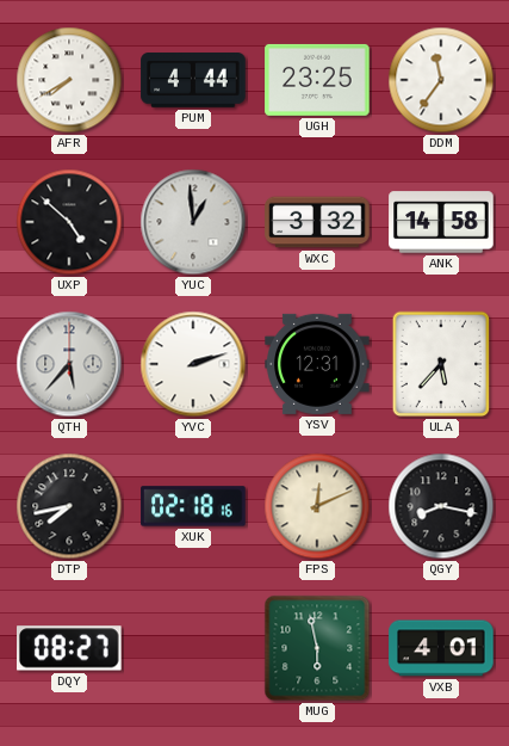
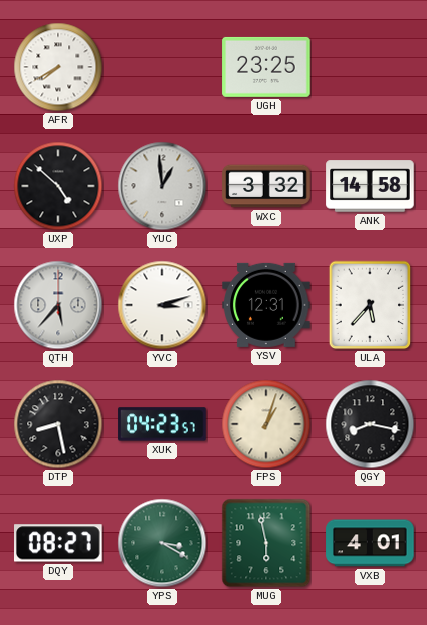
PUM: 4:44 -> none
DDM: 11:36 -> none
YVC: 2:12 -> 3:12
DTP: 7:43 -> 8:28
XUK: 02:18 -> 04:23
FPS: 12:11 -> 1:03
YPS: none -> 3:20
